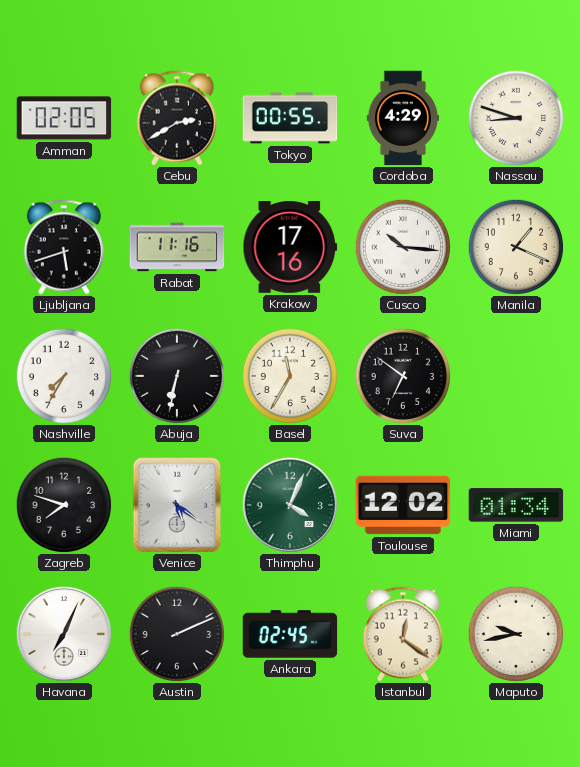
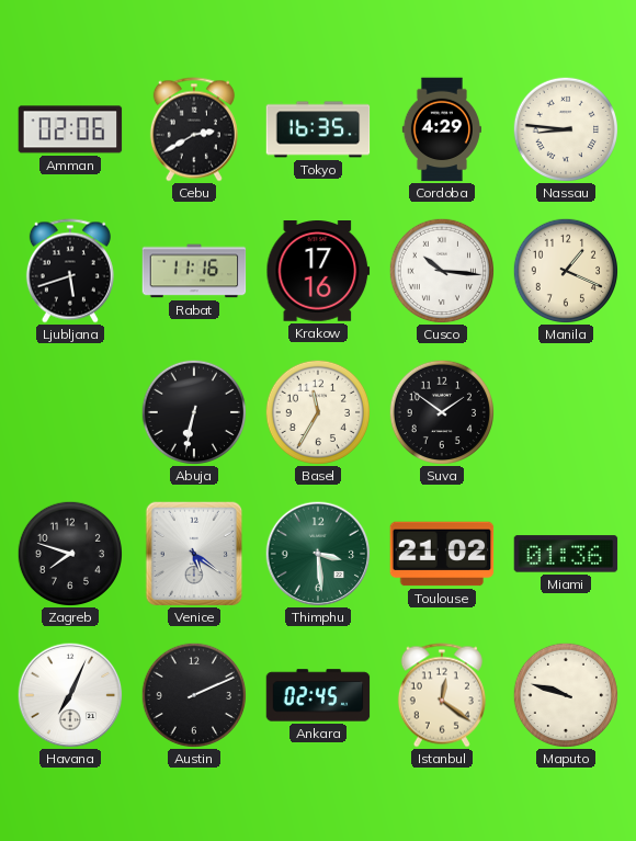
Amman: 02:05 -> 02:06
Tokyo: 00:55 -> 16:35
Nassau: 8:48 -> 8:46
Nashville: 7:35 -> none
Suva: 6:51 -> 1:51
Thimphu: 4:04 -> 3:29
Toulouse: 12:02 -> 21:02
Miami: 01:34 -> 01:36
Maputo: 9:43 -> 9:48
